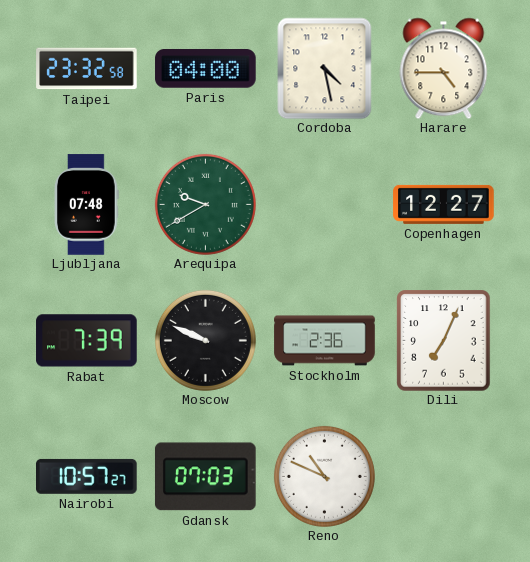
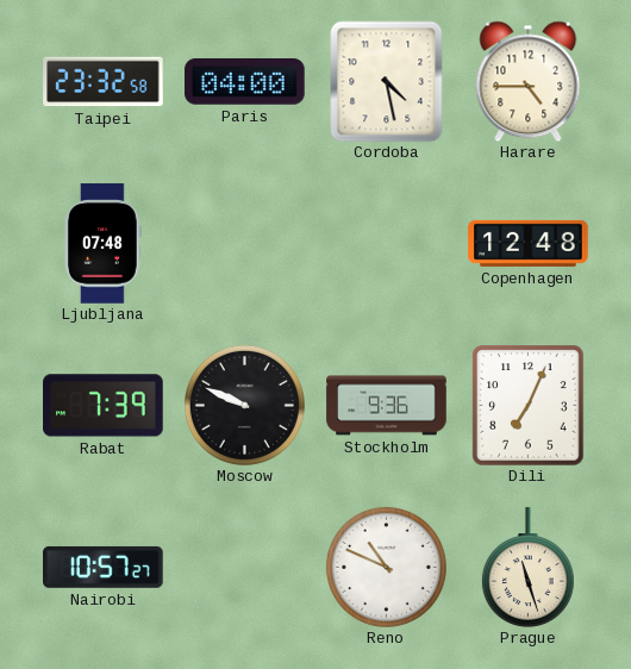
Arequipa: 9:40 -> none
Copenhagen: 12:27 -> 12:48
Stockholm: 2:36 -> 9:36
Gdansk: 07:03 -> none
Prague: none -> 11:27
